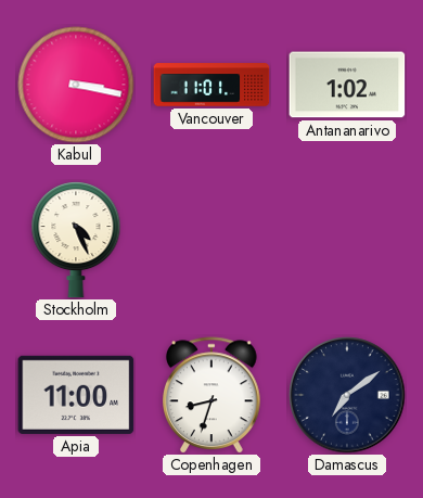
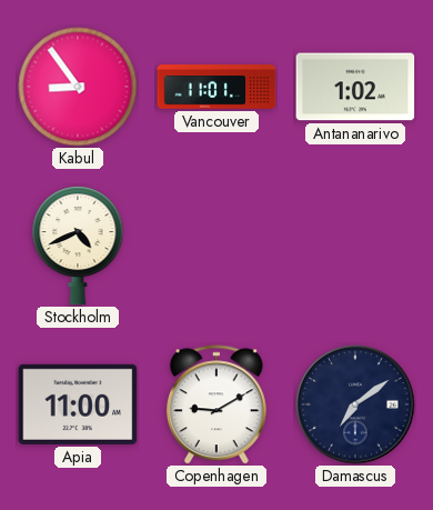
Kabul: 3:17 -> 8:54
Stockholm: 4:26 -> 4:41
Copenhagen: 8:33 -> 9:10
